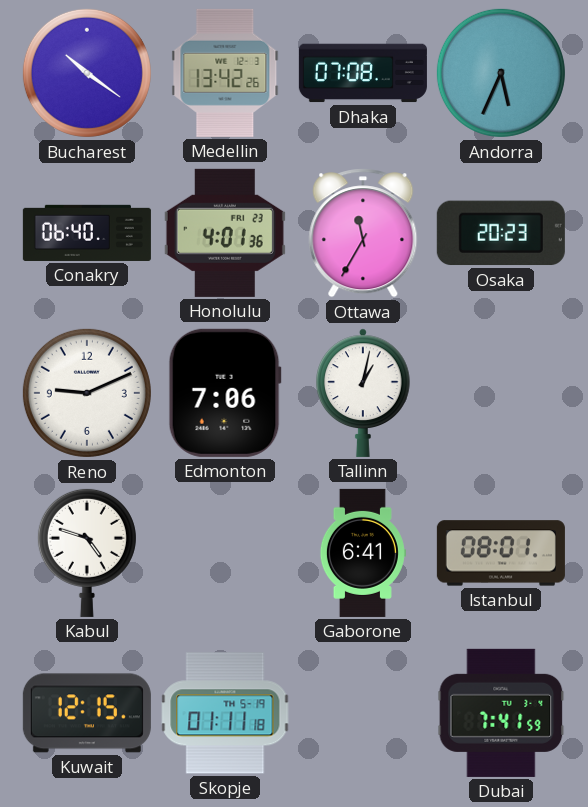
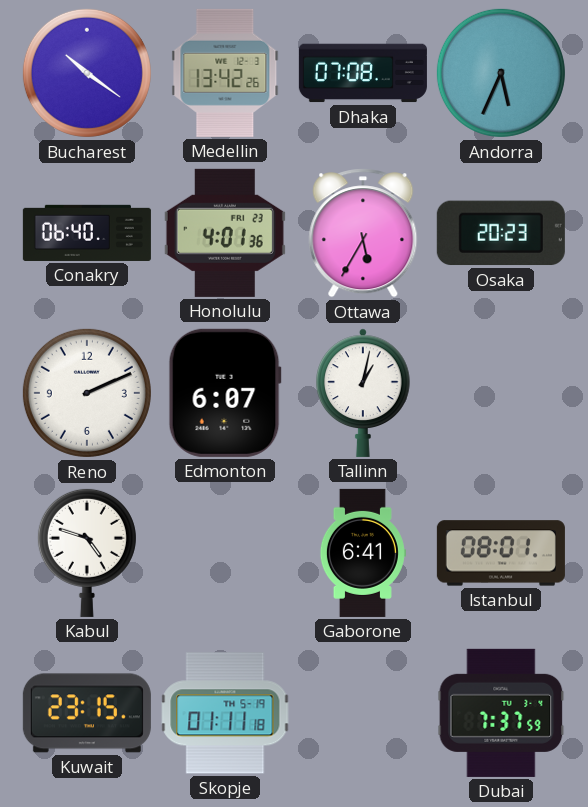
Ottawa: 11:35 -> 5:35
Reno: 9:11 -> 2:11
Edmonton: 7:06 -> 6:07
Kuwait: 12:15 -> 23:15
Dubai: 7:41 -> 7:37
